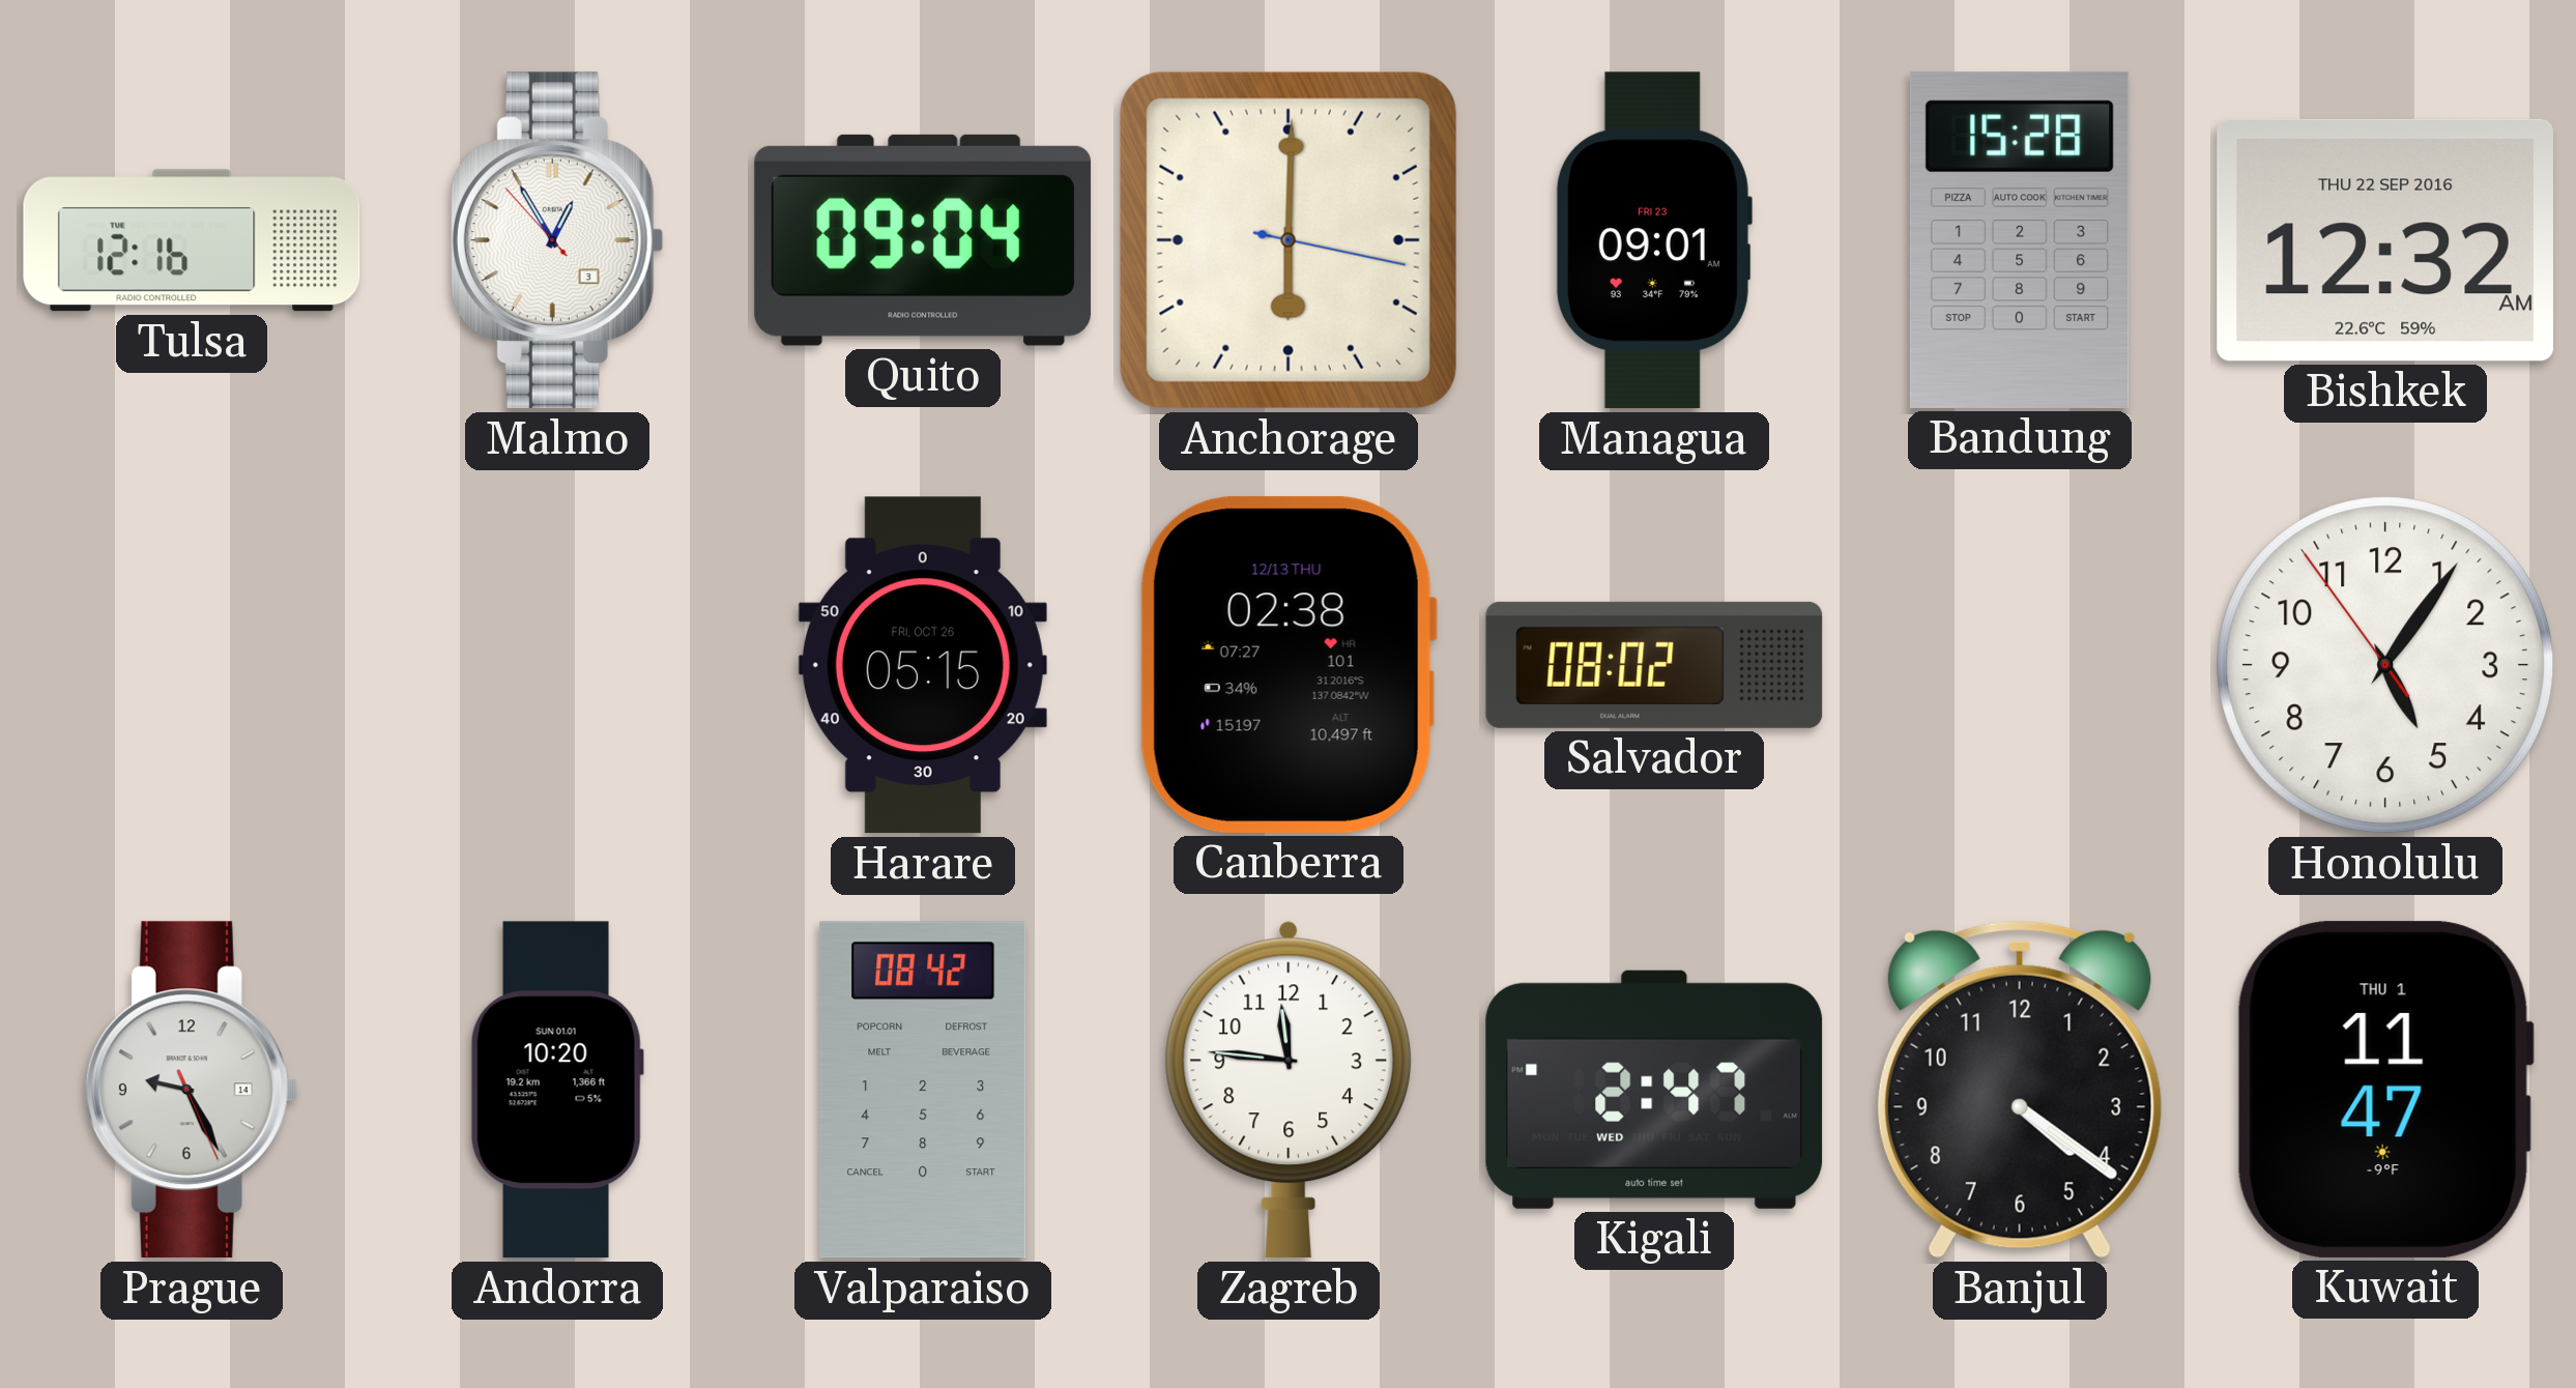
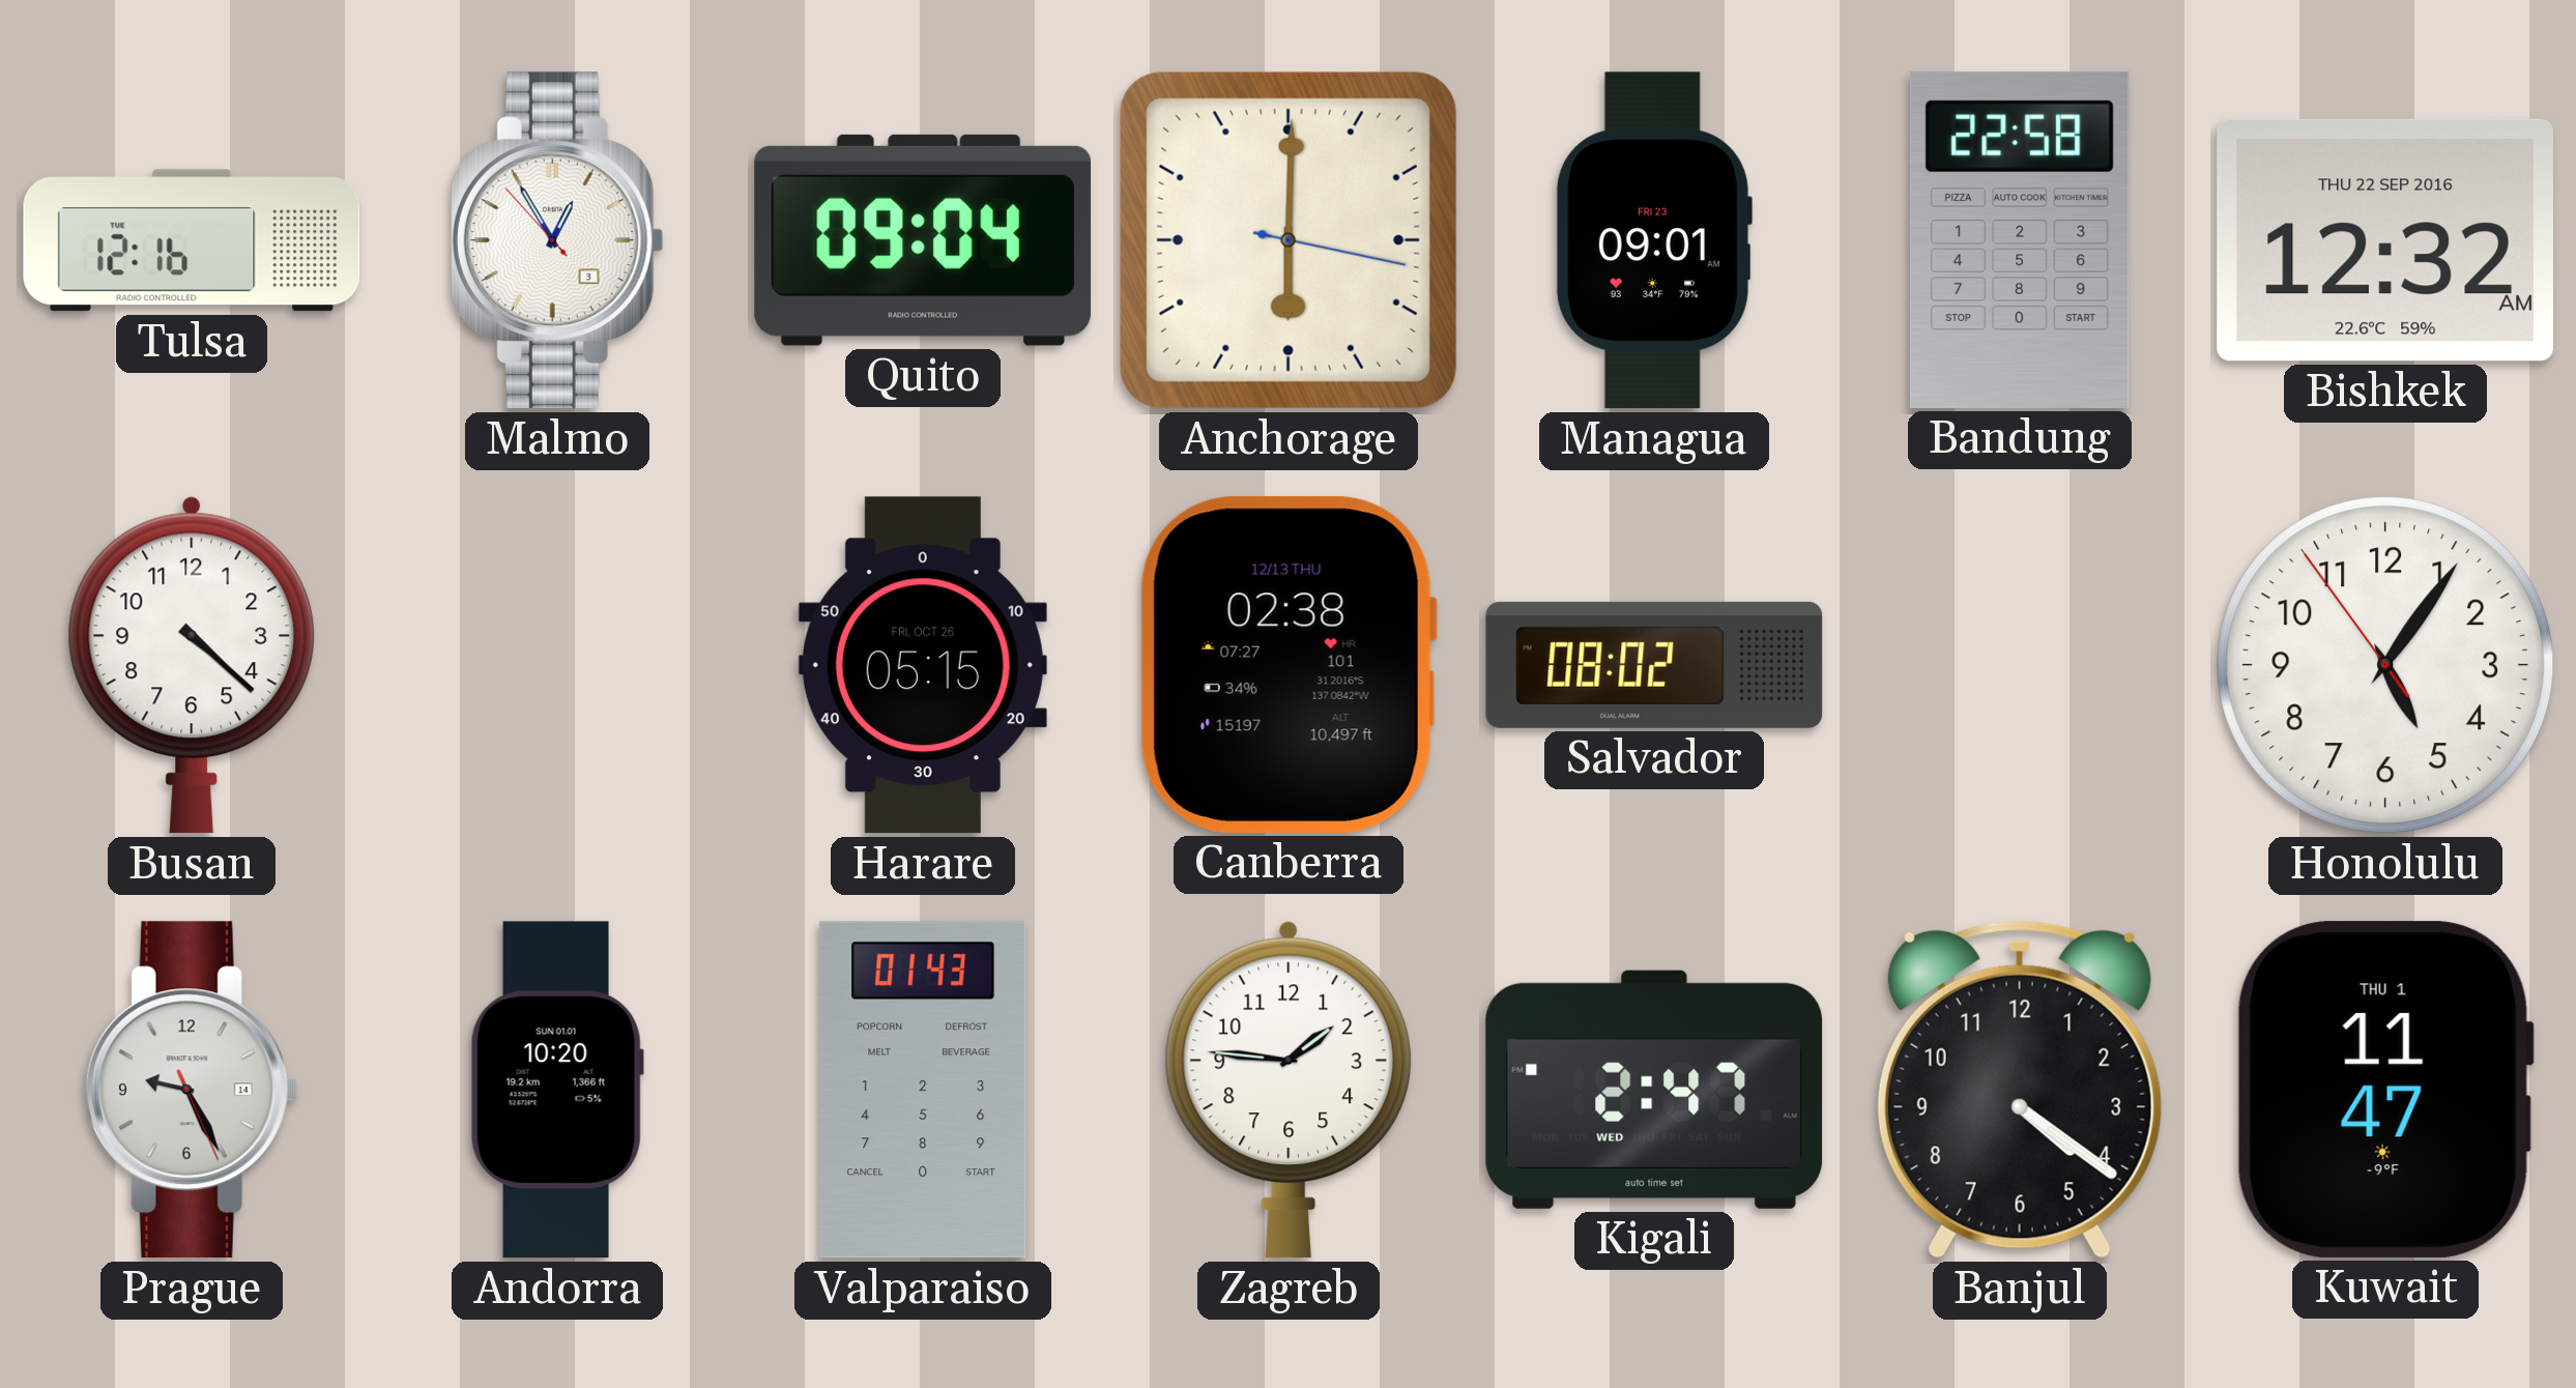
Bandung: 15:28 -> 22:58
Busan: none -> 4:22
Valparaiso: 08:42 -> 01:43
Zagreb: 11:46 -> 1:46
